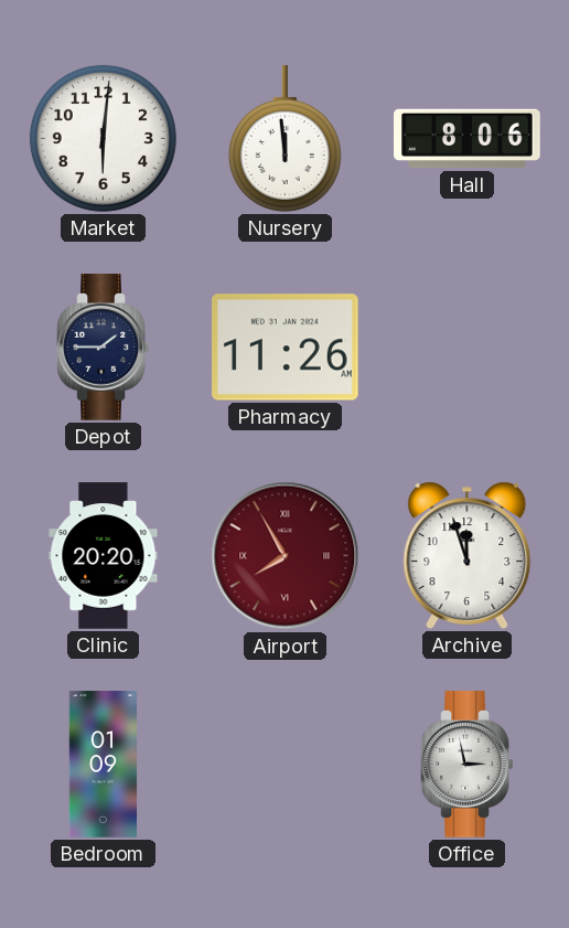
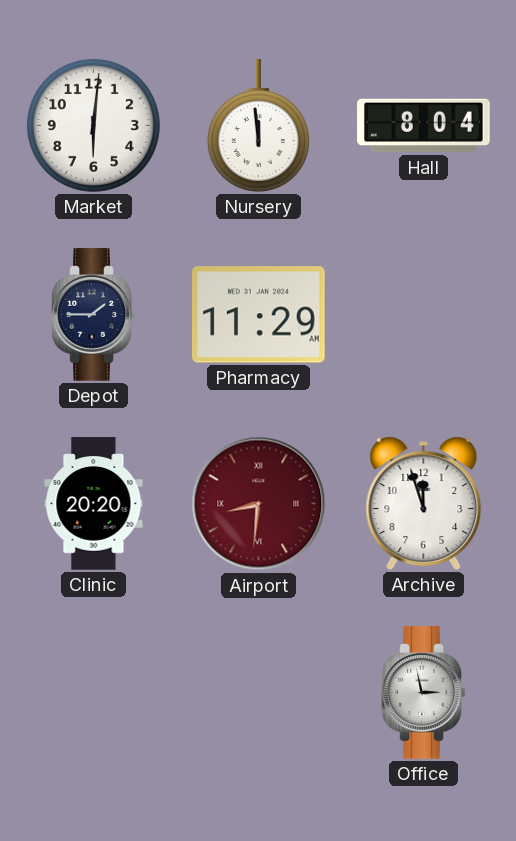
Hall: 8:06 -> 8:04
Pharmacy: 11:26 -> 11:29
Airport: 7:55 -> 8:31
Bedroom: 01:09 -> none
